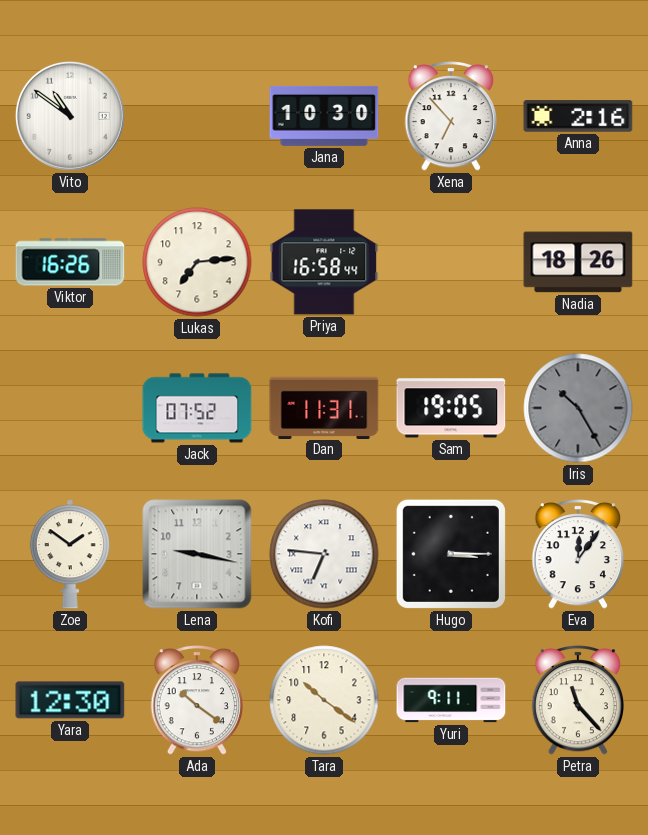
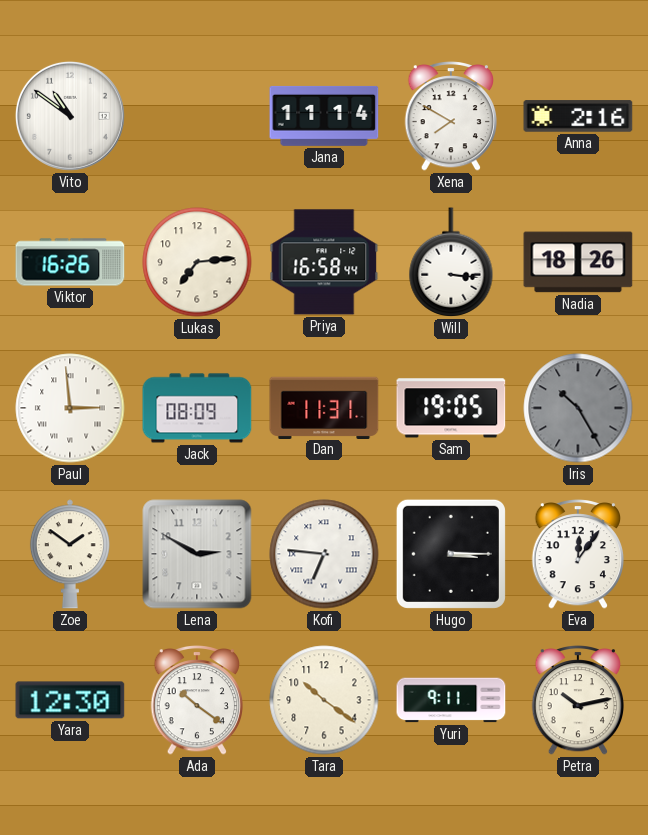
Jana: 10:30 -> 11:14
Xena: 6:53 -> 7:50
Will: none -> 3:16
Paul: none -> 2:59
Jack: 07:52 -> 08:09
Lena: 9:17 -> 2:50
Petra: 11:23 -> 10:13
